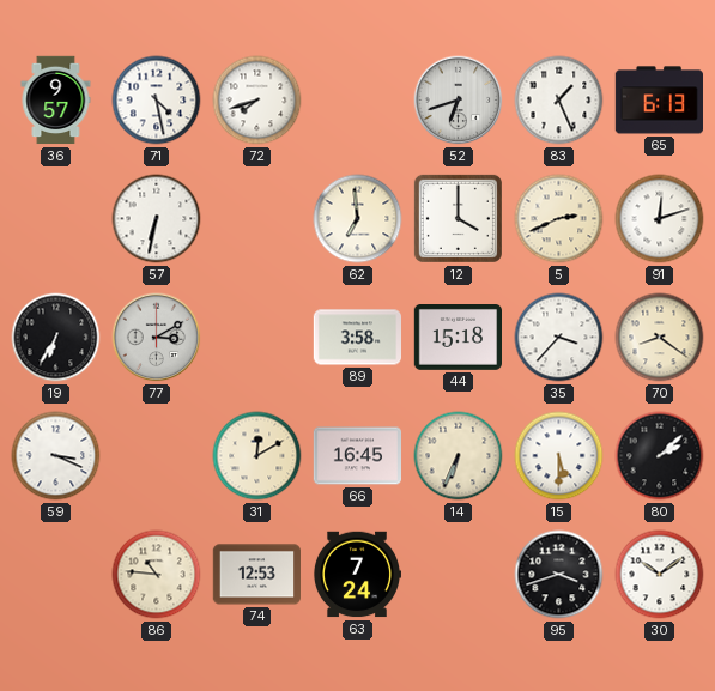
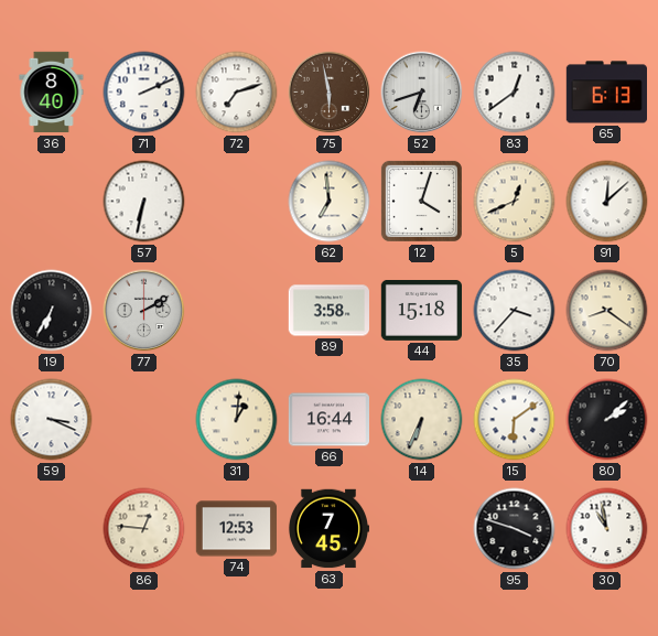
36: 9:57 -> 8:40
71: 4:28 -> 2:11
72: 7:42 -> 7:12
75: none -> 5:58
83: 1:26 -> 12:39
12: 4:00 -> 4:03
5: 2:41 -> 12:41
91: 12:12 -> 12:08
77: 3:10 -> 2:10
31: 12:10 -> 1:01
66: 16:45 -> 16:44
15: 5:30 -> 6:09
86: 10:46 -> 12:46
63: 7:24 -> 7:45
95: 3:42 -> 3:48
30: 10:09 -> 10:58
